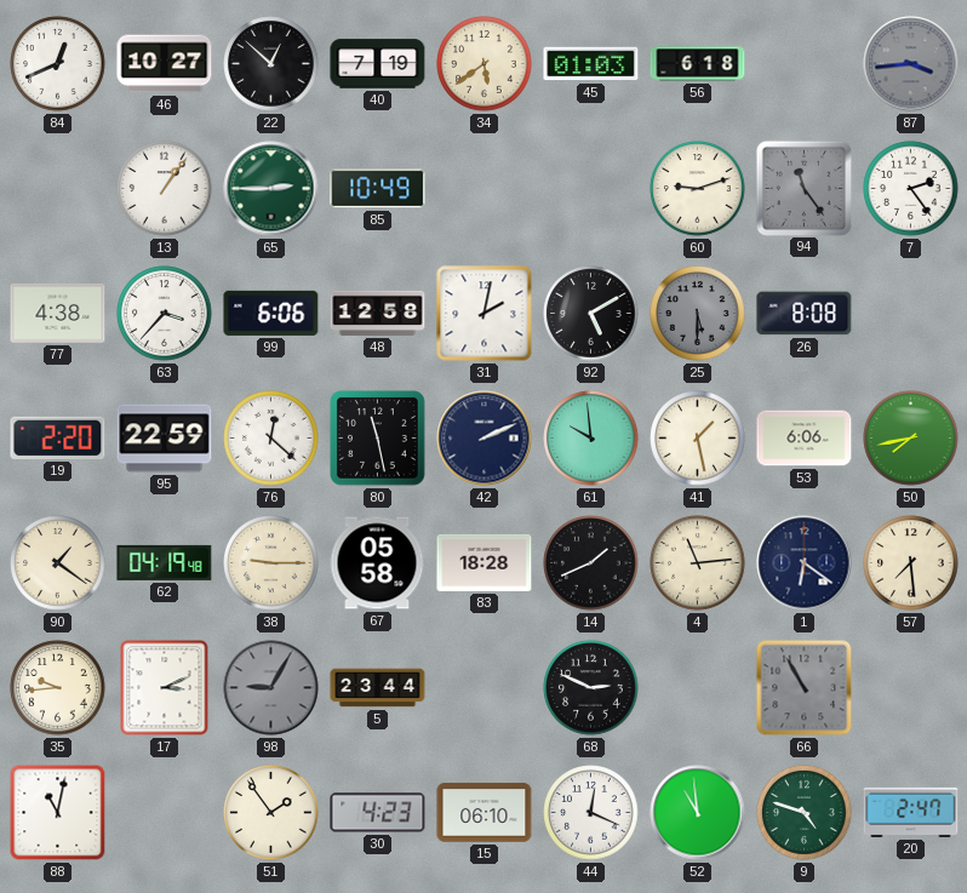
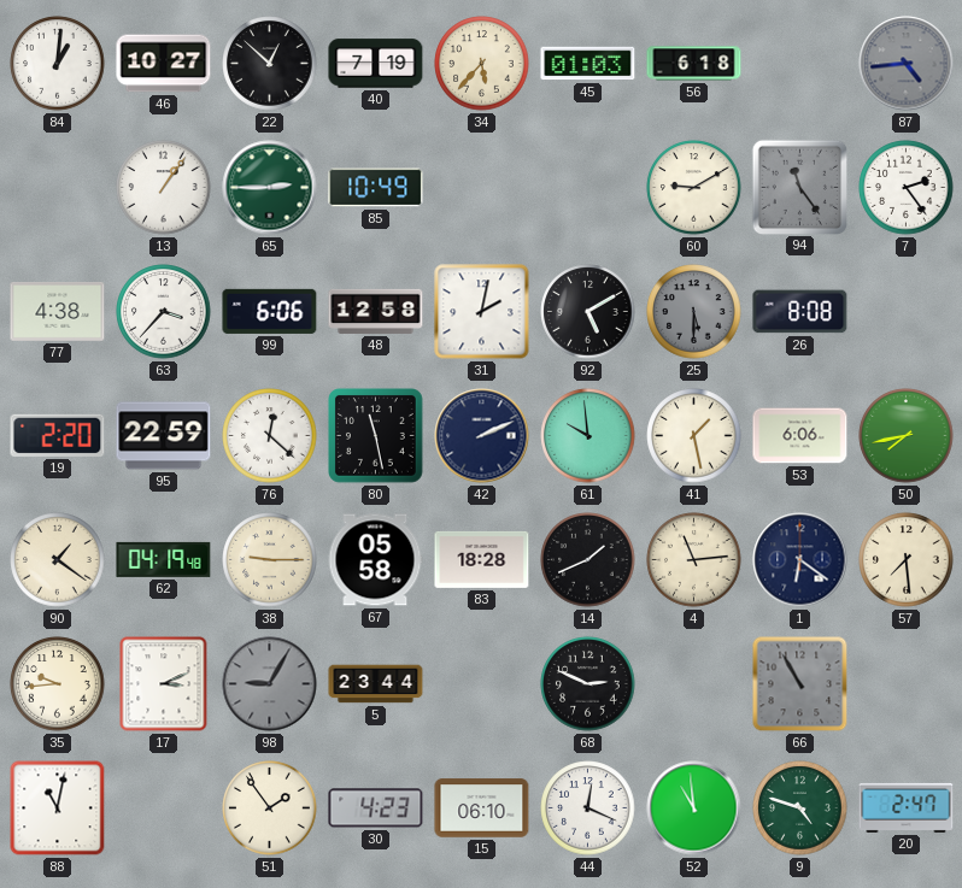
84: 12:41 -> 1:01
34: 5:39 -> 5:37
87: 3:44 -> 4:44
60: 9:12 -> 9:10
